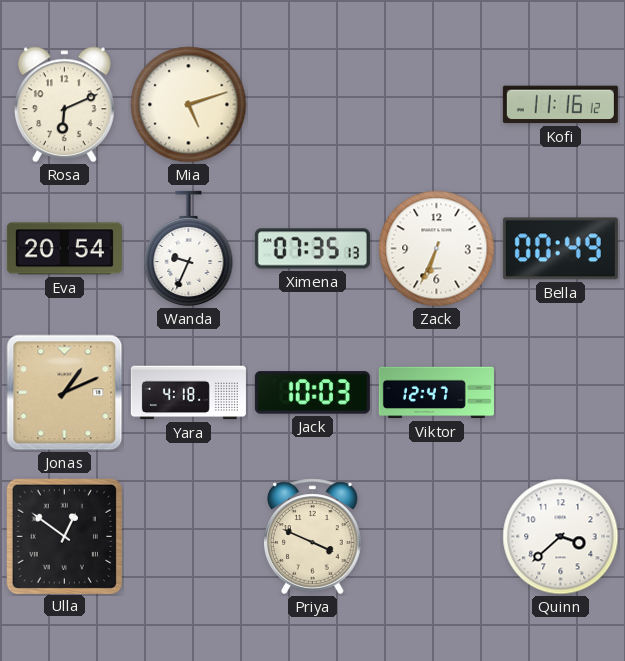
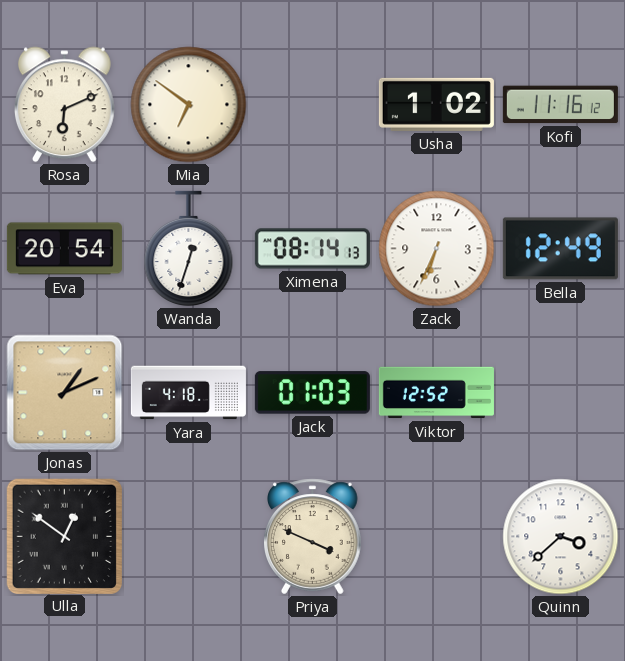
Mia: 5:12 -> 6:51
Usha: none -> 1:02
Wanda: 9:34 -> 12:33
Ximena: 07:35 -> 08:14
Bella: 00:49 -> 12:49
Jack: 10:03 -> 01:03
Viktor: 12:47 -> 12:52
